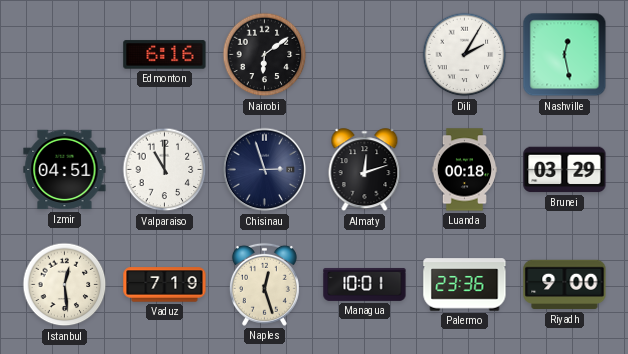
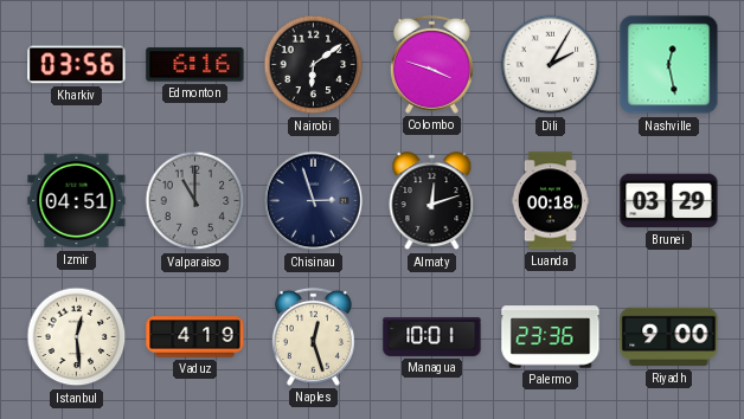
Kharkiv: none -> 03:56
Colombo: none -> 3:48
Valparaiso dial: white -> grey
Vaduz: 7:19 -> 4:19
